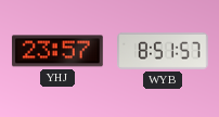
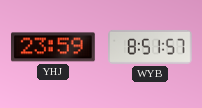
YHJ: 23:57 -> 23:59
